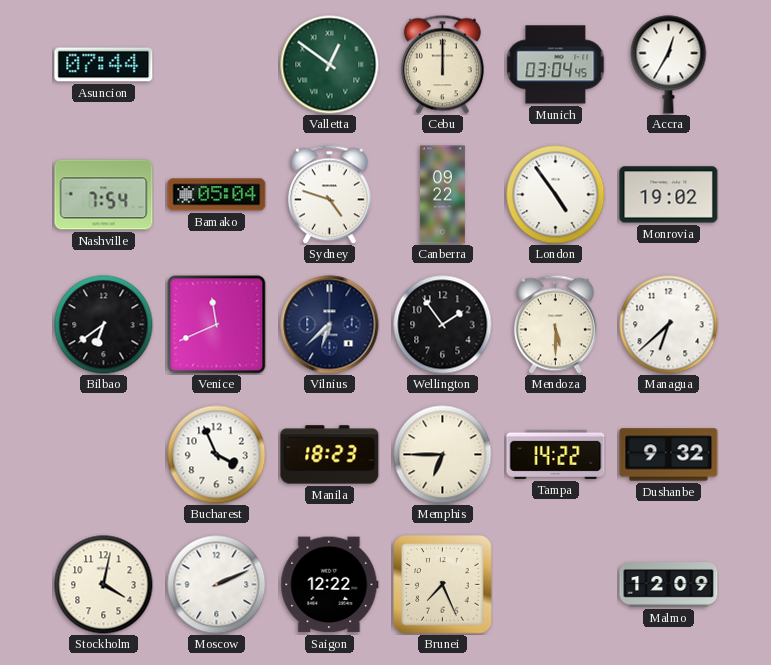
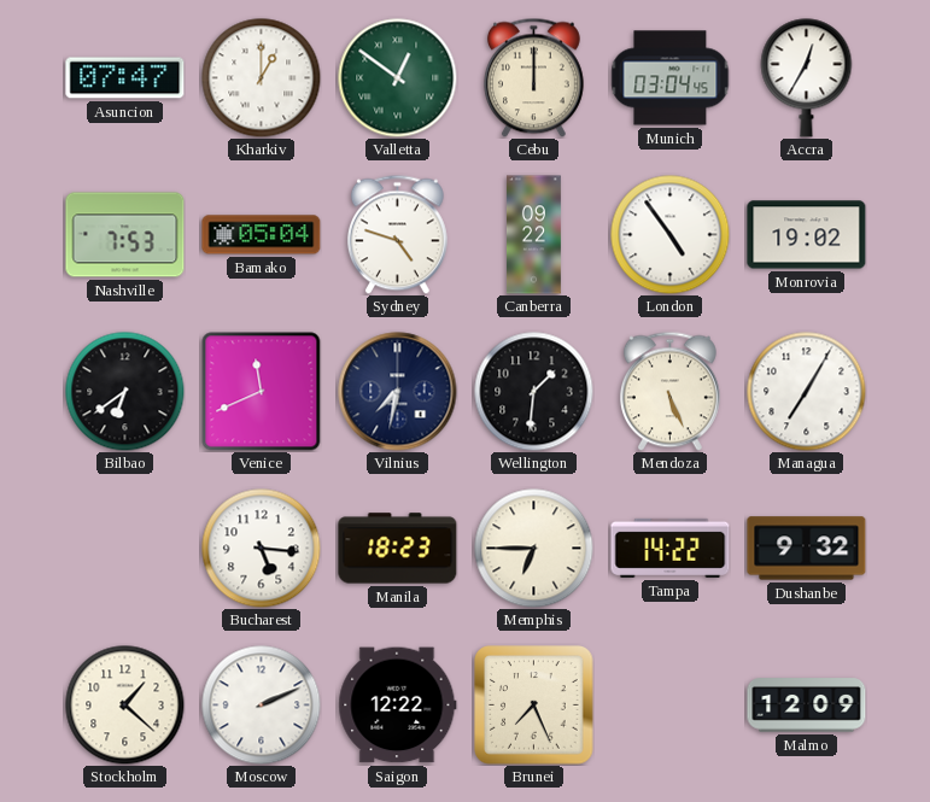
Asuncion: 07:44 -> 07:47
Kharkiv: none -> 1:00
Nashville: 7:54 -> 7:53
Vilnius: 6:38 -> 7:32
Wellington: 1:54 -> 1:31
Mendoza: 5:30 -> 5:26
Managua: 6:38 -> 7:05
Bucharest: 3:56 -> 5:16
Stockholm: 4:02 -> 1:22
